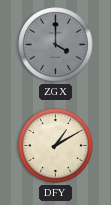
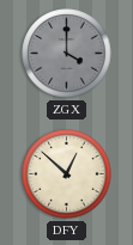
DFY: 1:10 -> 12:52
